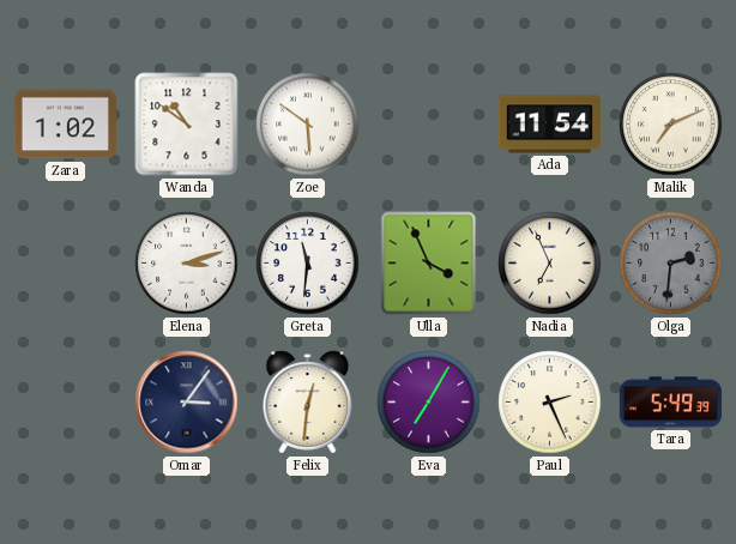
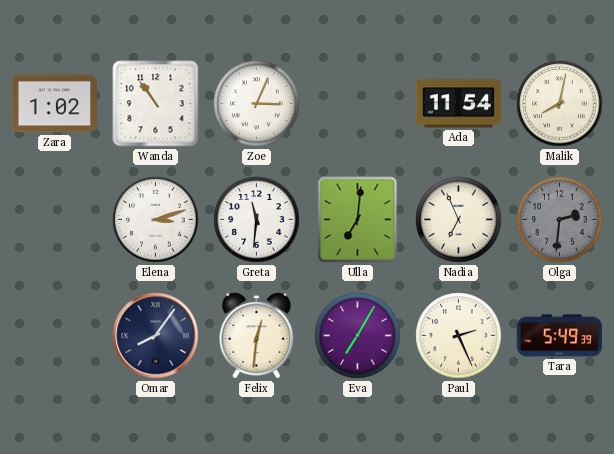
Wanda: 10:51 -> 10:54
Zoe: 5:51 -> 3:04
Malik: 7:11 -> 8:02
Ulla: 3:56 -> 7:01
Omar: 3:06 -> 8:06
